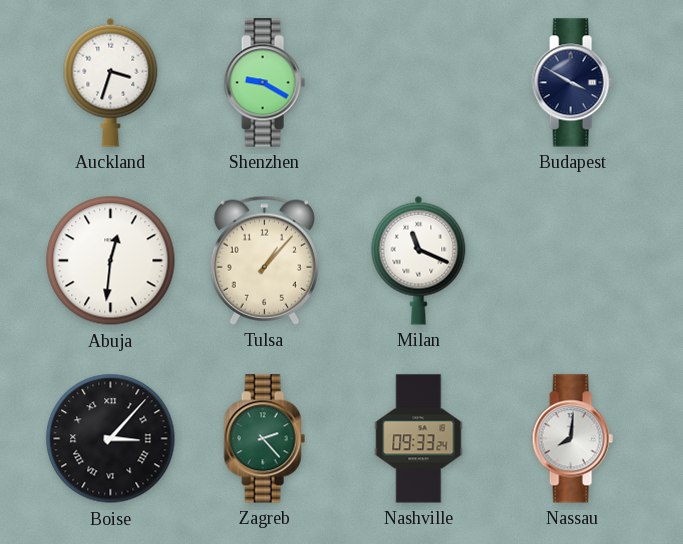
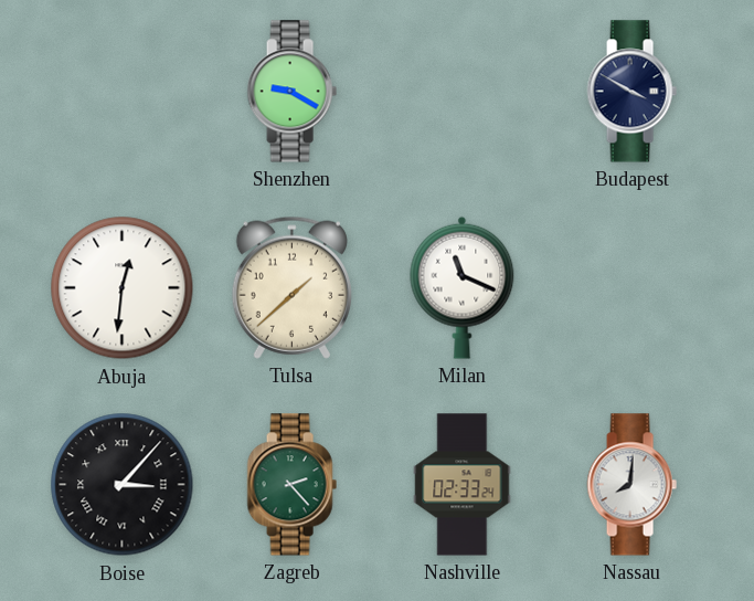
Auckland: 3:33 -> none
Tulsa: 1:07 -> 1:38
Nashville: 09:33 -> 02:33
